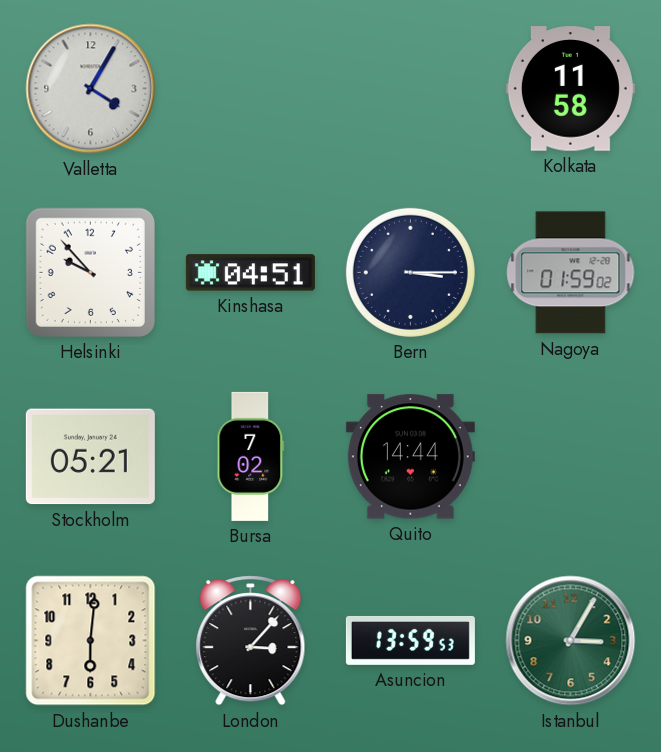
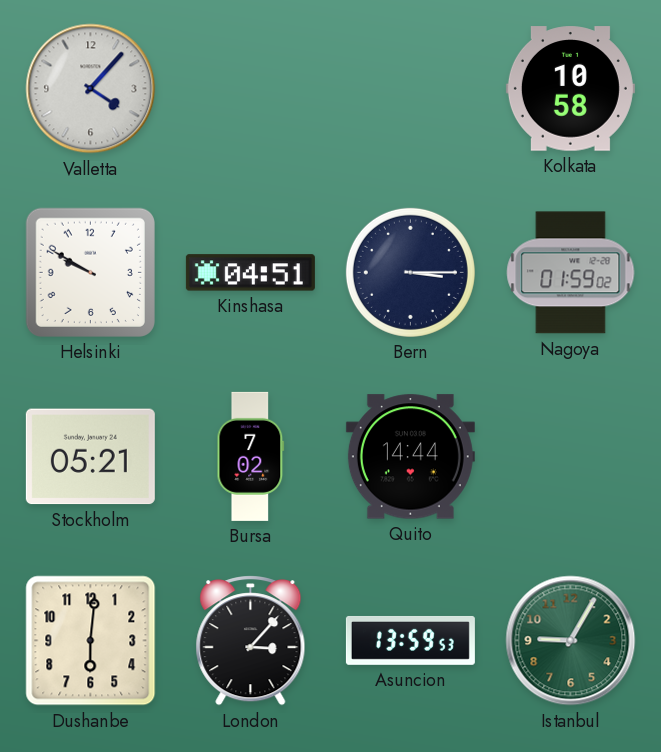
Valletta: 4:05 -> 4:07
Kolkata: 11:58 -> 10:58
Helsinki: 9:53 -> 9:50
Istanbul: 3:05 -> 9:05
